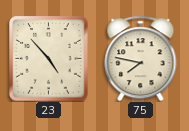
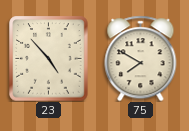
75: 7:47 -> 7:50
